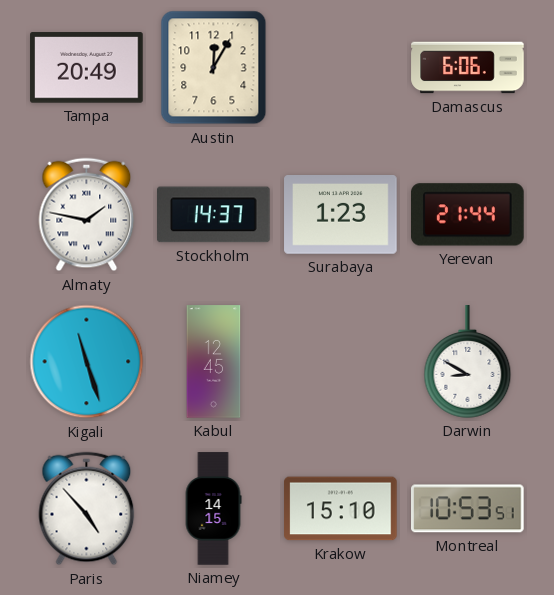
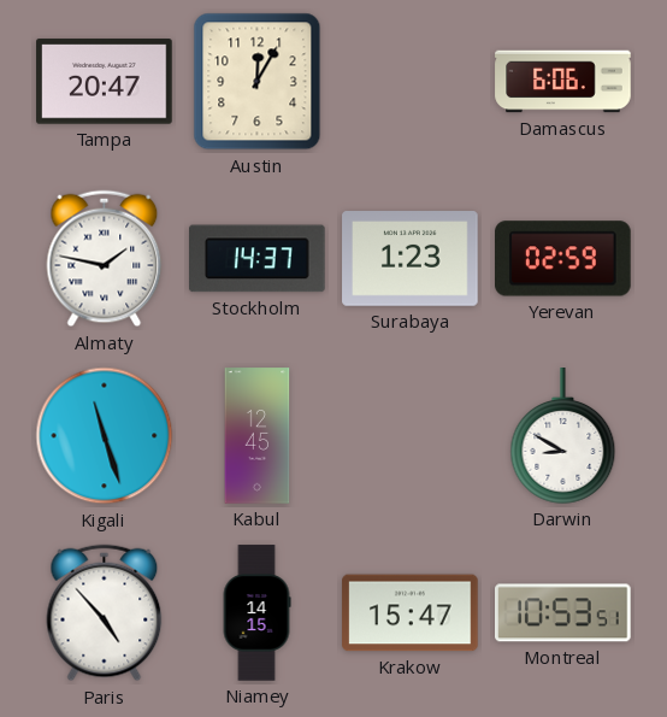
Tampa: 20:49 -> 20:47
Yerevan: 21:44 -> 02:59
Krakow: 15:10 -> 15:47
